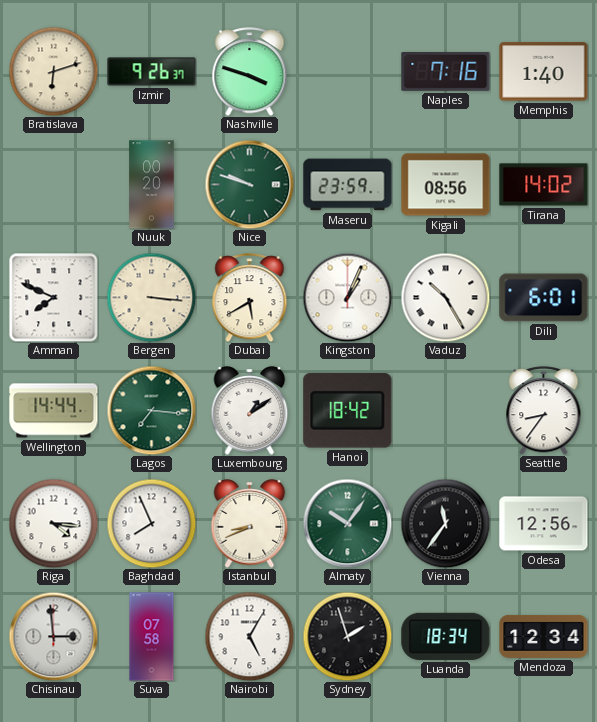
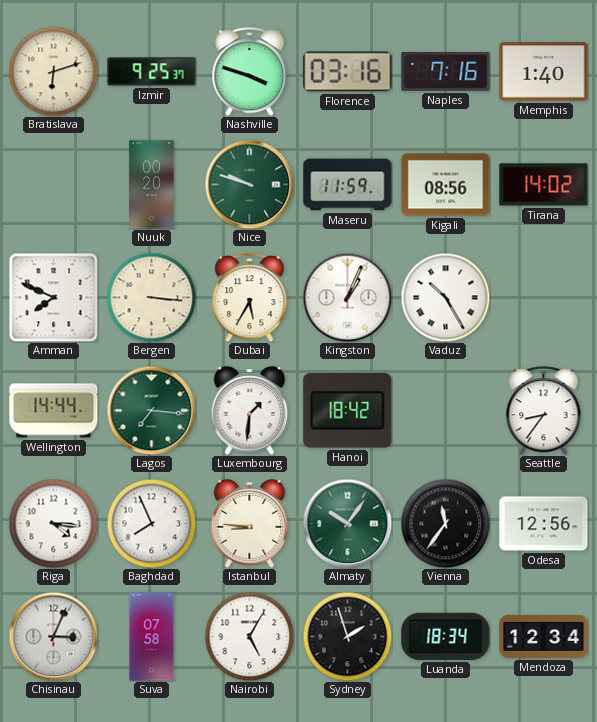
Izmir: 9:26 -> 9:25
Florence: none -> 03:16
Maseru: 23:59 -> 11:59
Dubai: 5:40 -> 5:35
Dili: 6:01 -> none
Luxembourg: 1:09 -> 1:31
Istanbul: 8:41 -> 8:46
Chisinau: 2:59 -> 3:04
